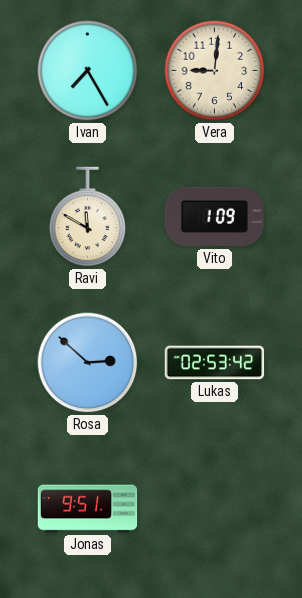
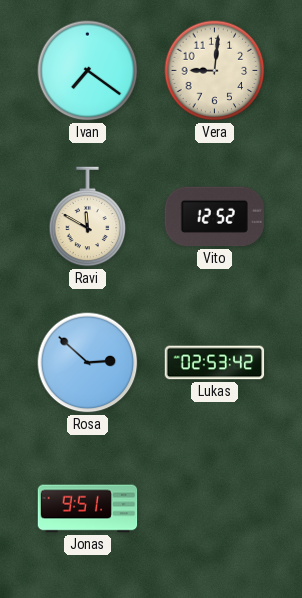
Ivan: 7:25 -> 7:21
Vito: 1:09 -> 12:52
